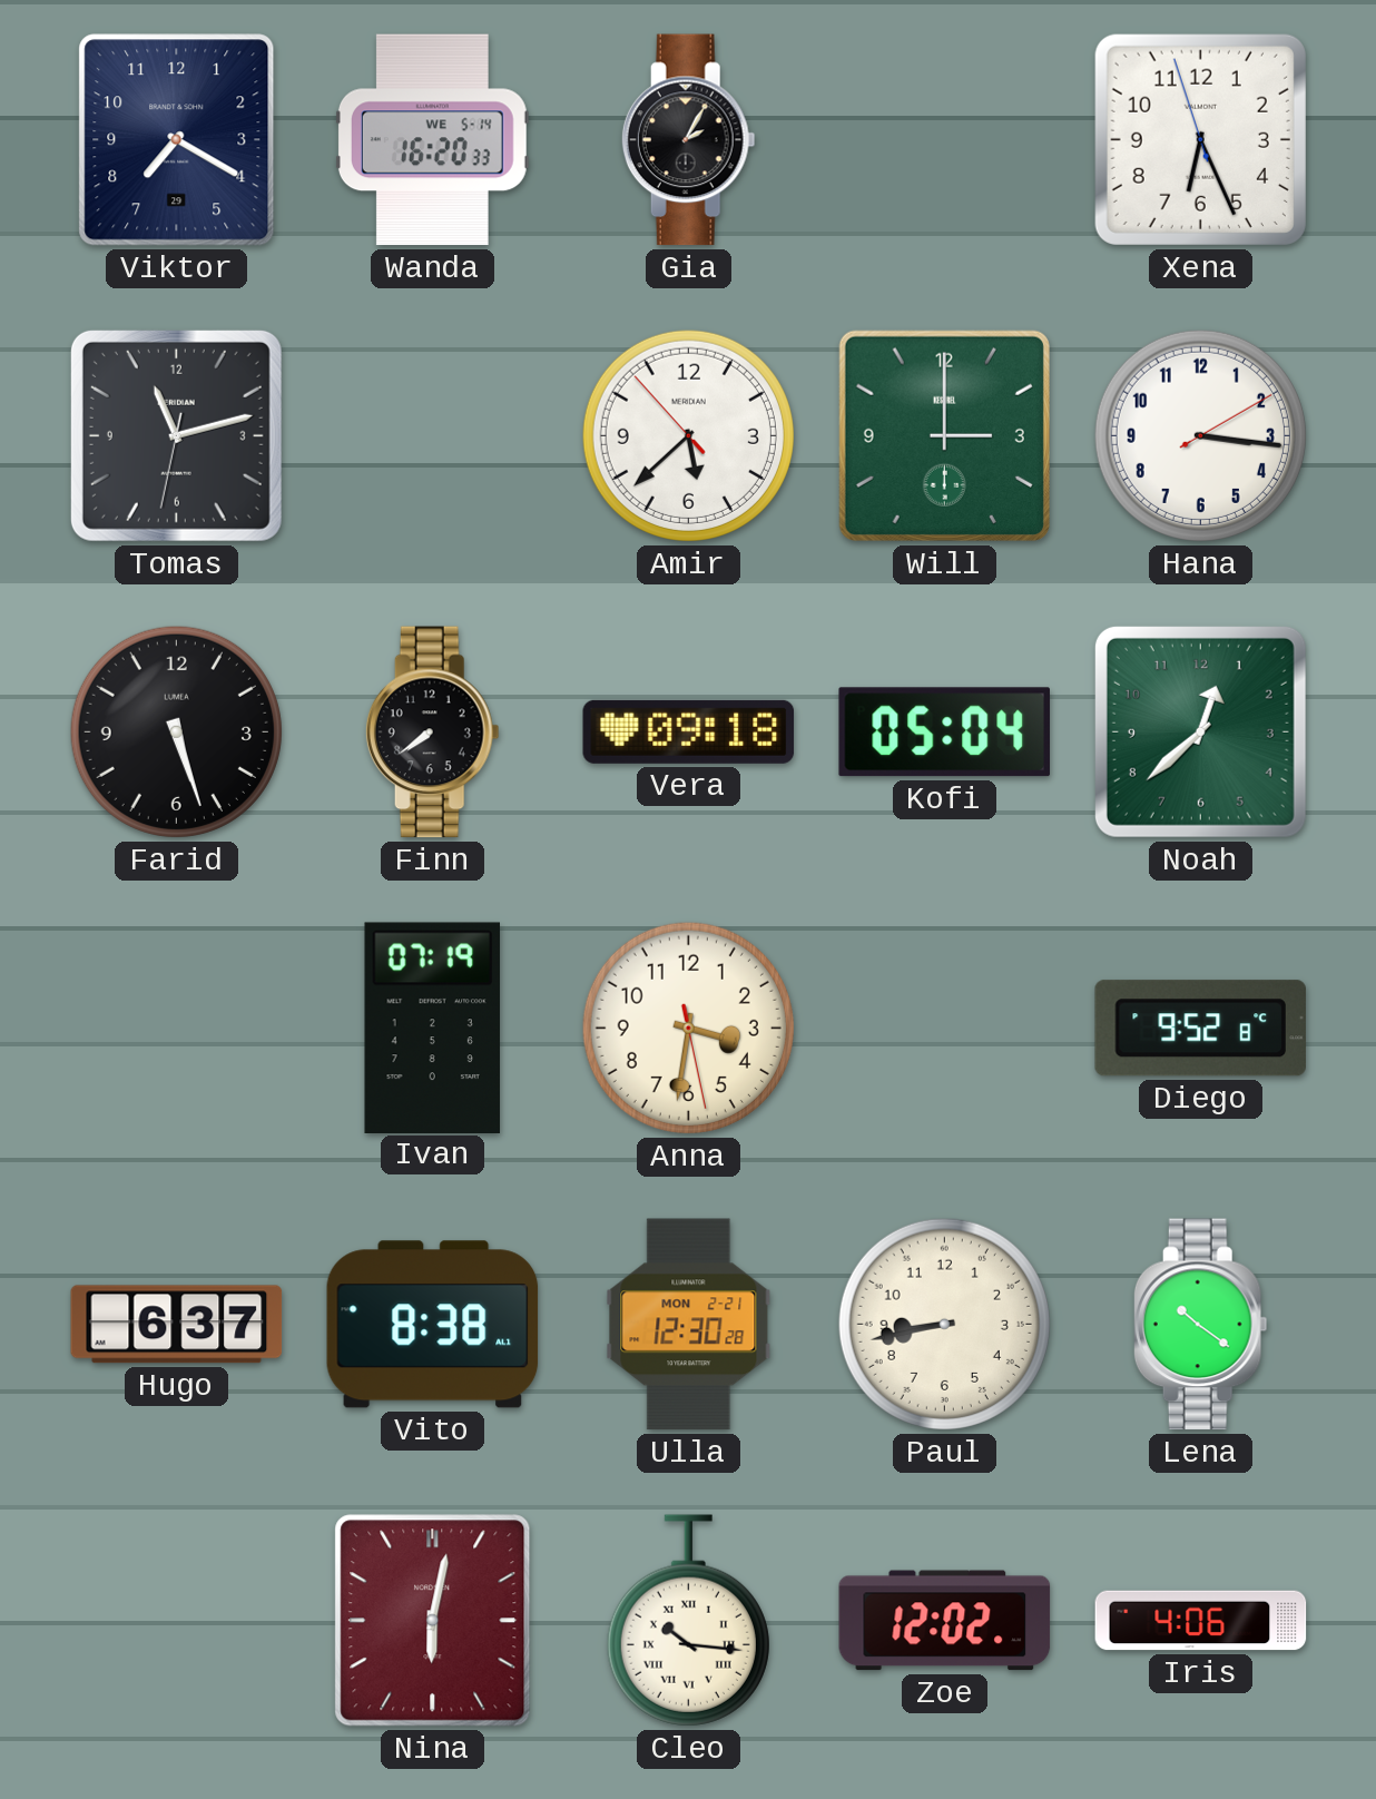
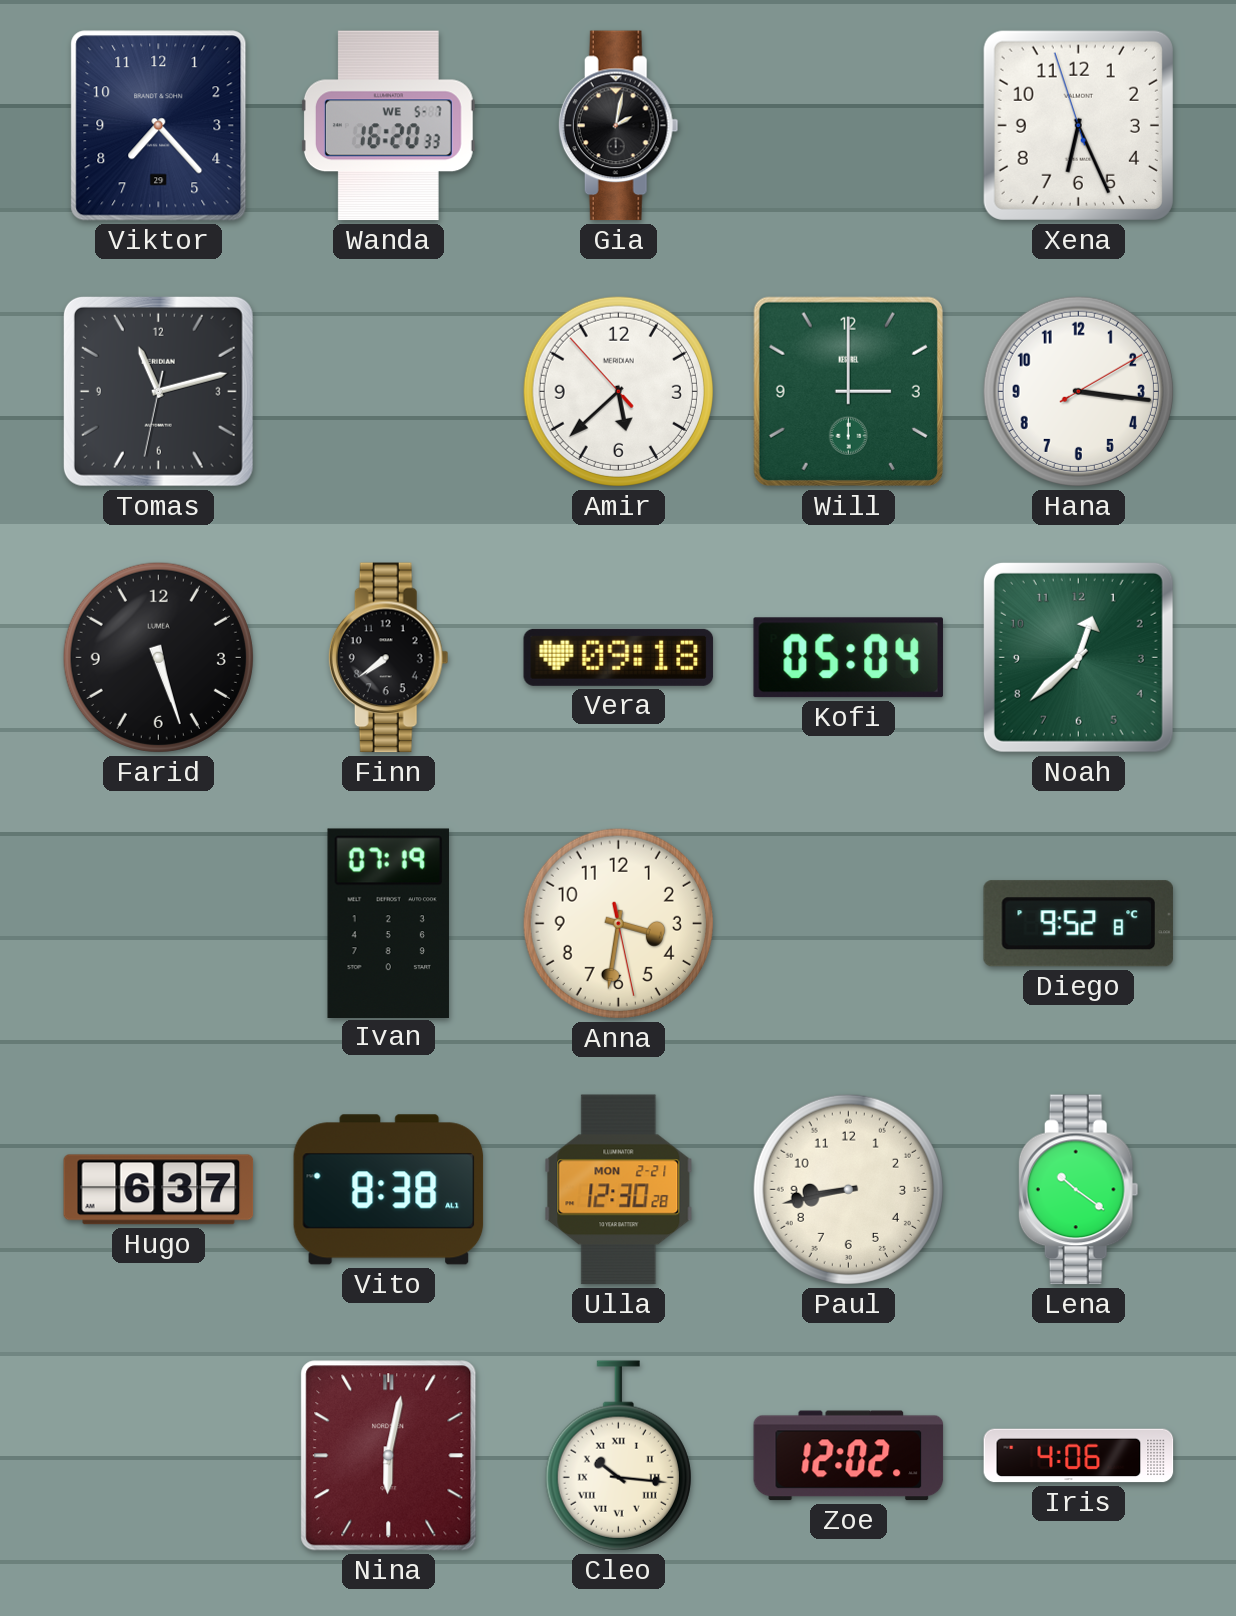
Viktor: 7:20 -> 7:23
Wanda date: WE 5-14 -> WE 5-7
Gia: 2:05 -> 2:02
